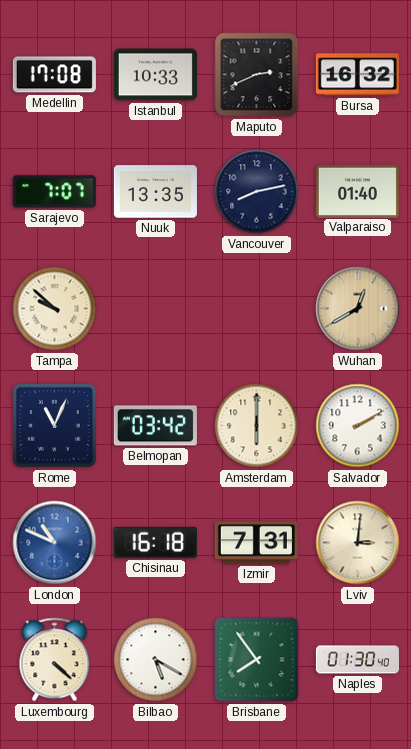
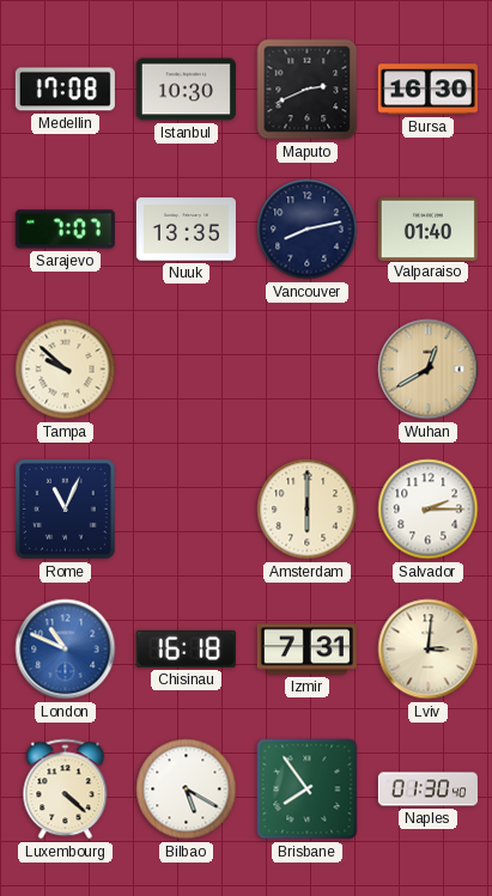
Istanbul: 10:33 -> 10:30
Bursa: 16:32 -> 16:30
Belmopan: 03:42 -> none
Salvador: 2:10 -> 2:15
